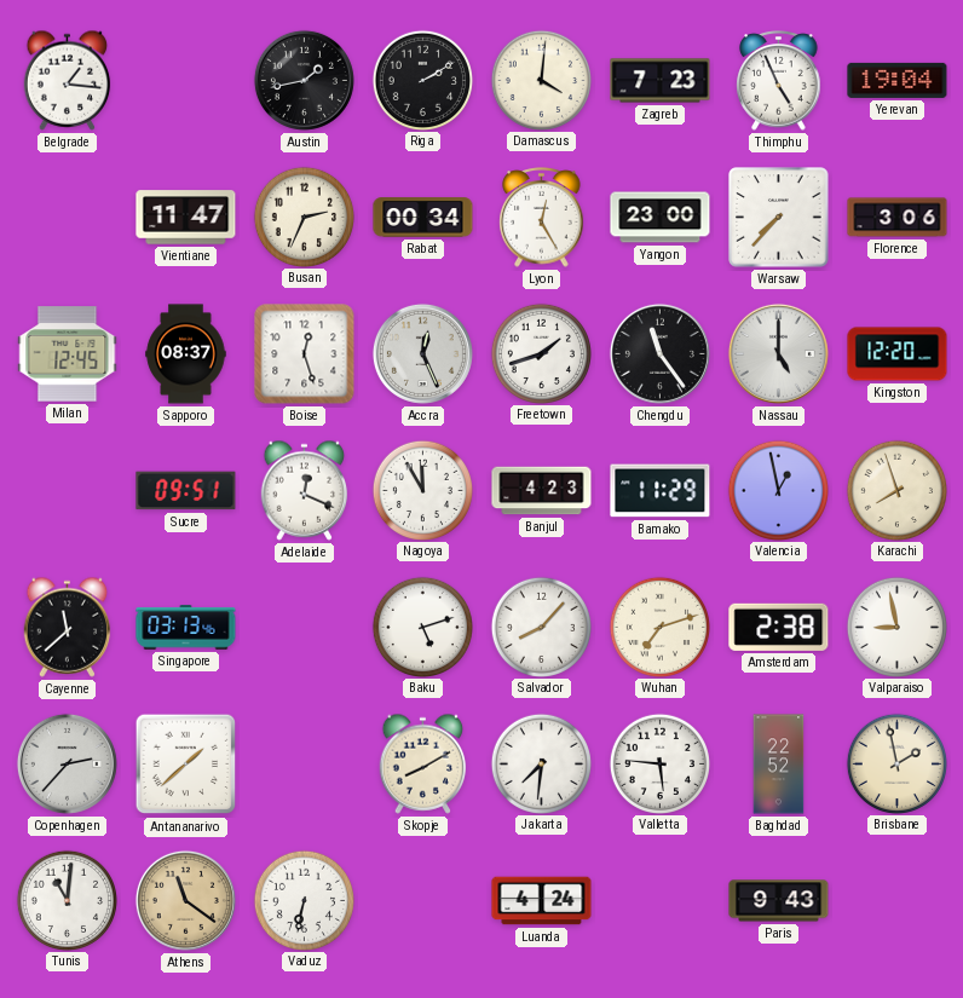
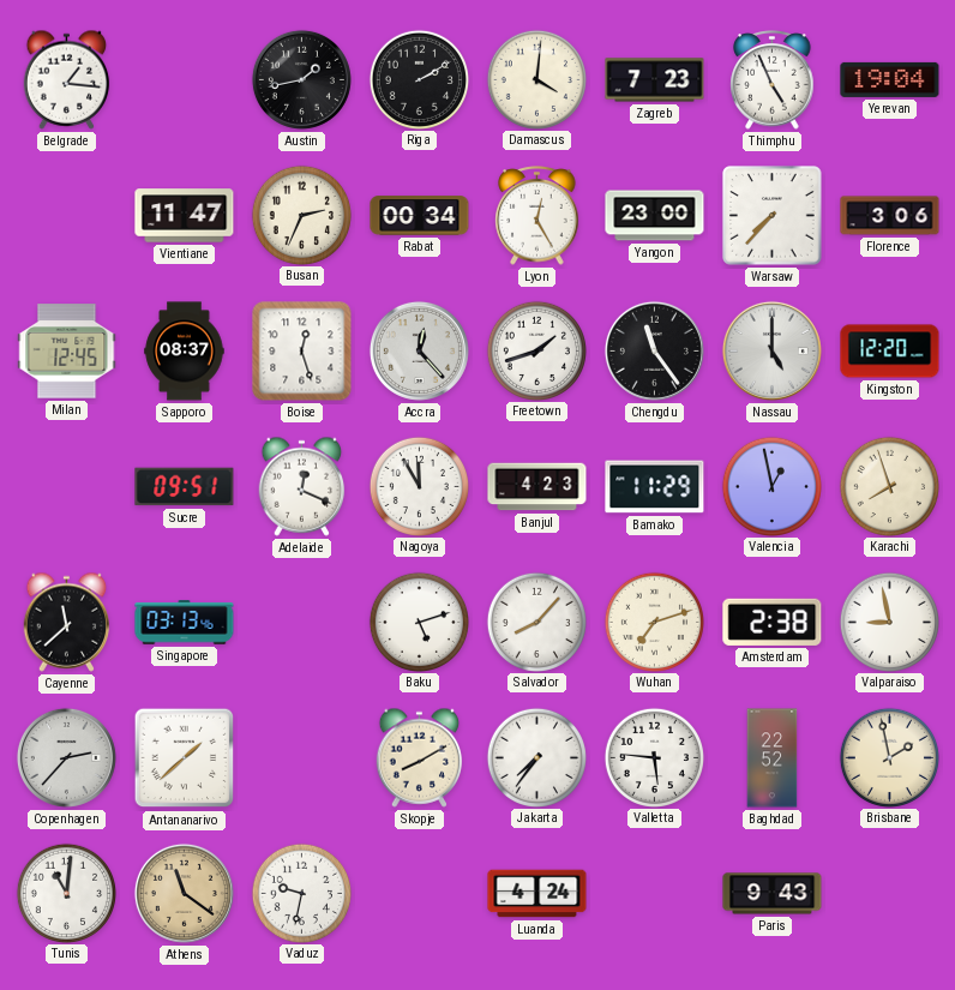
Accra: 12:26 -> 12:23
Jakarta: 7:31 -> 7:36
Vaduz: 6:32 -> 9:32
